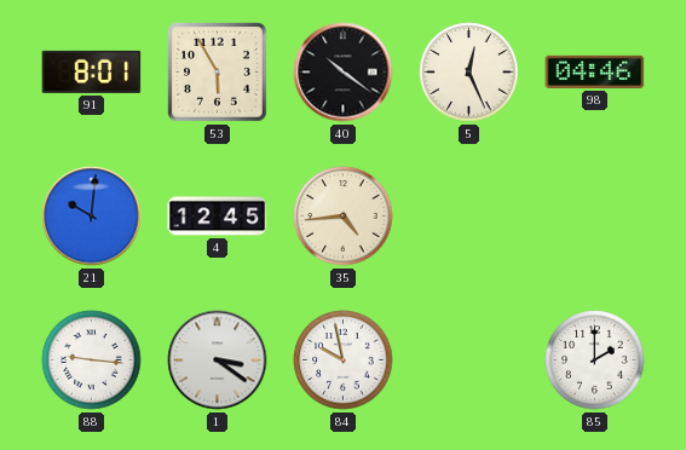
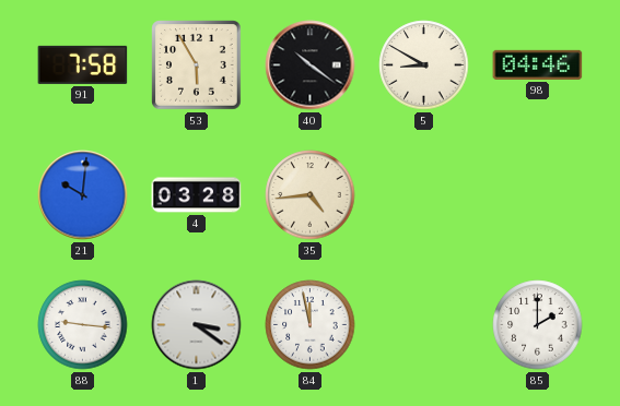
91: 8:01 -> 7:58
5: 12:26 -> 8:50
4: 12:45 -> 03:28
84: 9:58 -> 11:58
